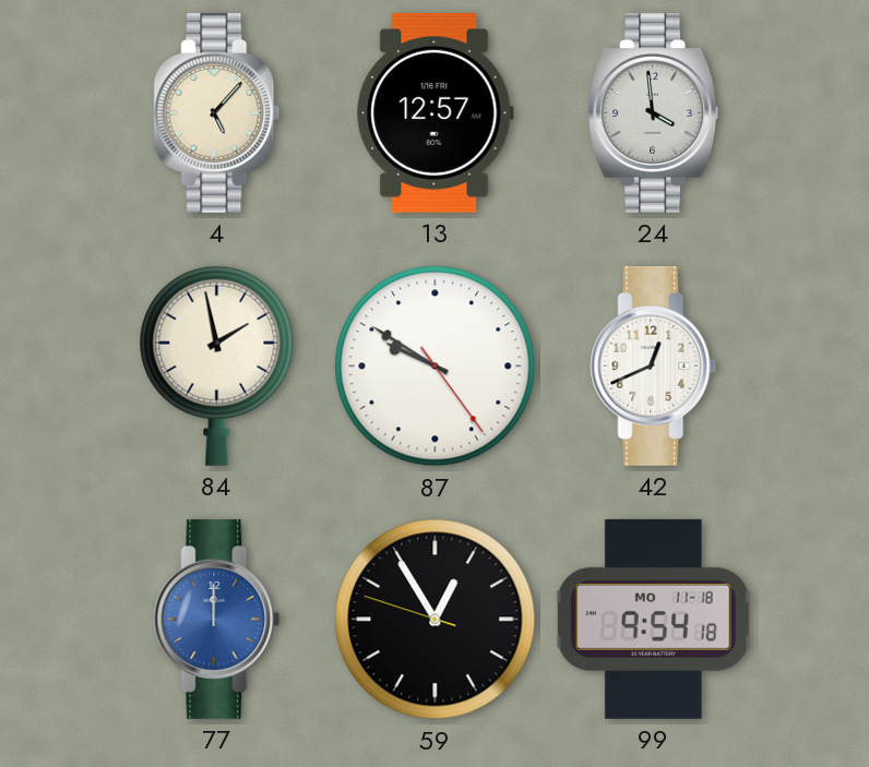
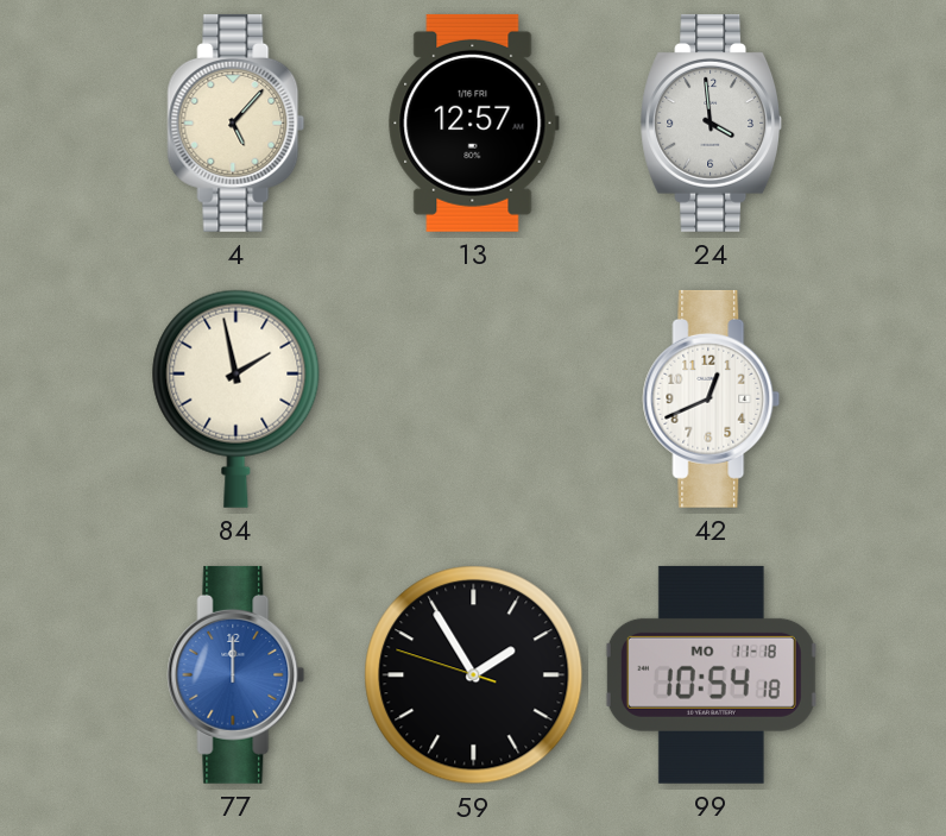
87: 9:50 -> none
59: 12:54 -> 1:54
99: 9:54 -> 10:54
